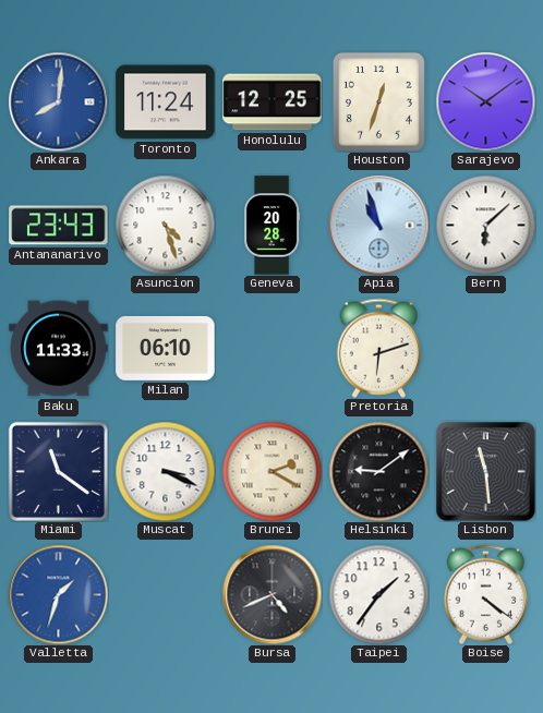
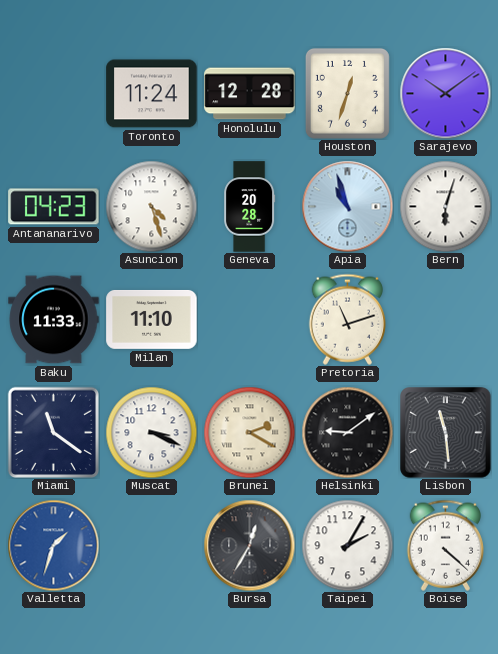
Ankara: 8:01 -> none
Honolulu: 12:25 -> 12:28
Antananarivo: 23:43 -> 04:23
Bern: 6:08 -> 6:03
Milan: 06:10 -> 11:10
Pretoria: 6:12 -> 11:12
Bursa: 4:41 -> 12:35
Taipei: 1:36 -> 2:05
Boise: 4:21 -> 4:22
